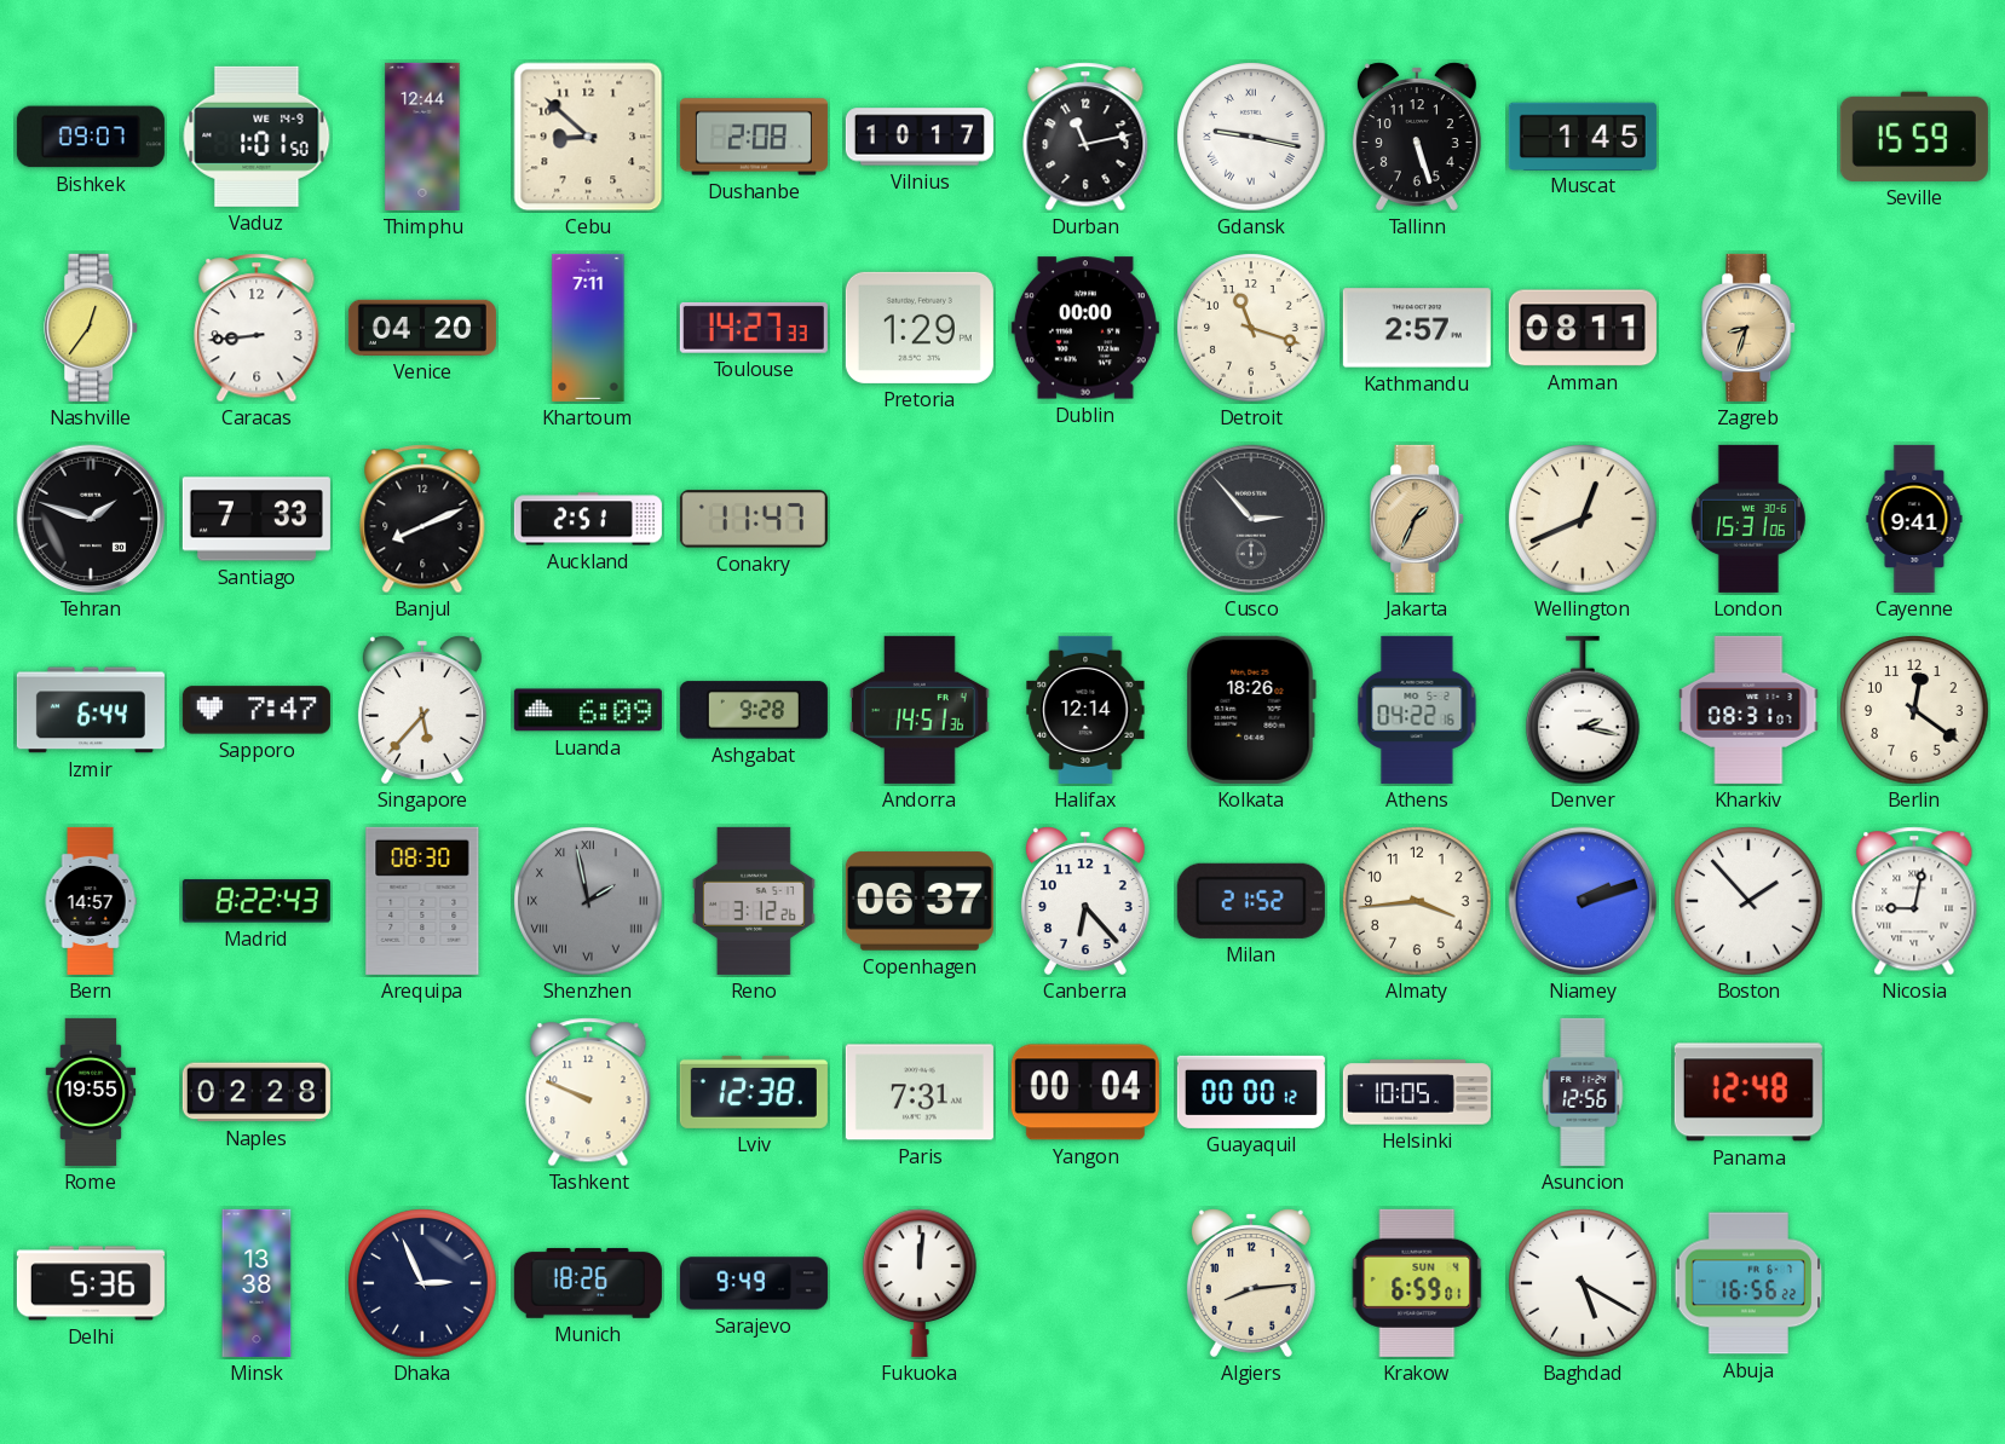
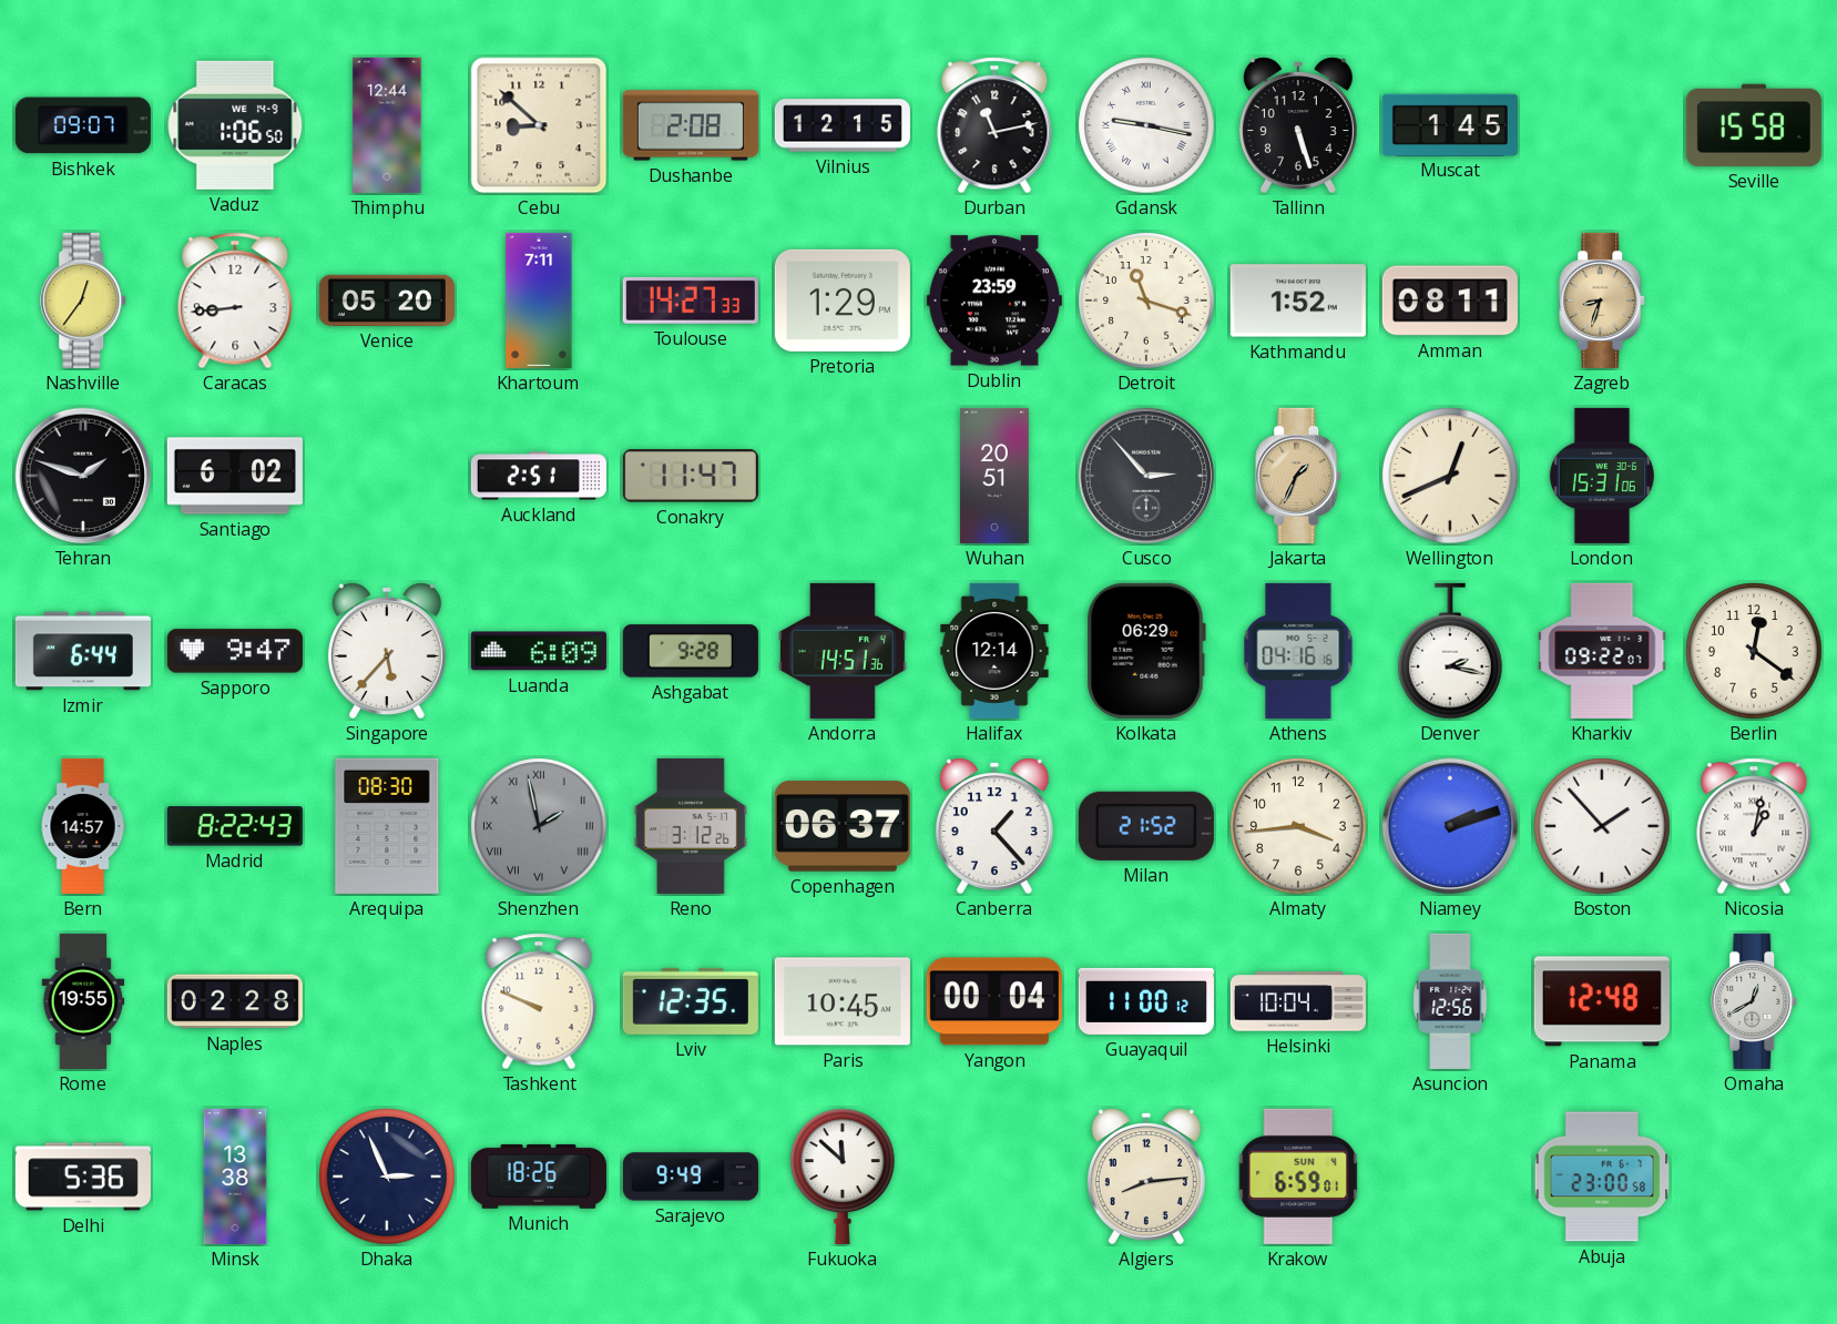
Vaduz: 1:01 -> 1:06
Vilnius: 10:17 -> 12:15
Seville: 15:59 -> 15:58
Venice: 04:20 -> 05:20
Dublin: 00:00 -> 23:59
Kathmandu: 2:57 -> 1:52
Santiago: 7:33 -> 6:02
Banjul: 8:11 -> none
Wuhan: none -> 20:51
Cayenne: 9:41 -> none
Sapporo: 7:47 -> 9:47
Kolkata: 18:26 -> 06:29
Athens: 04:22 -> 04:16
Kharkiv: 08:31 -> 09:22
Canberra: 6:23 -> 1:23
Nicosia: 9:02 -> 1:02
Lviv: 12:38 -> 12:35
Paris: 7:31 -> 10:45
Guayaquil: 00:00 -> 11:00
Helsinki: 10:05 -> 10:04
Omaha: none -> 12:40
Fukuoka: 12:01 -> 11:52
Baghdad: 5:20 -> none
Abuja: 16:56 -> 23:00
